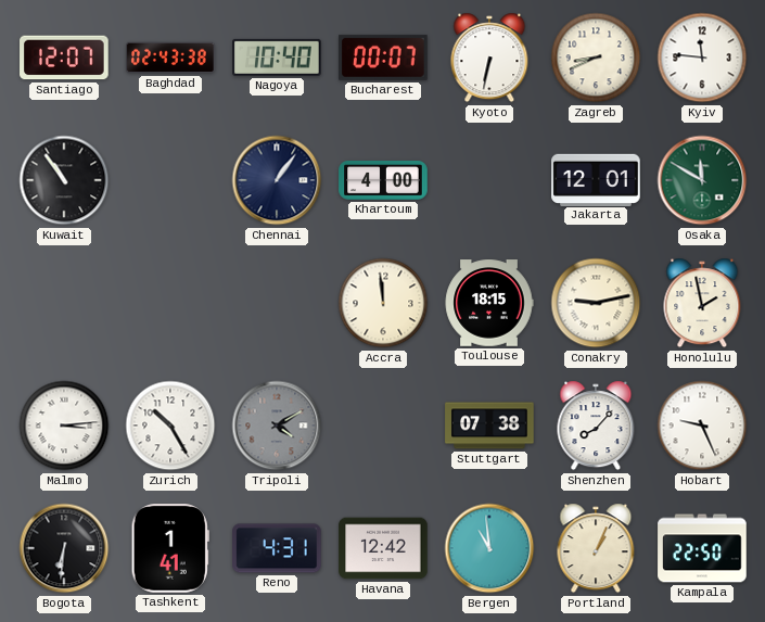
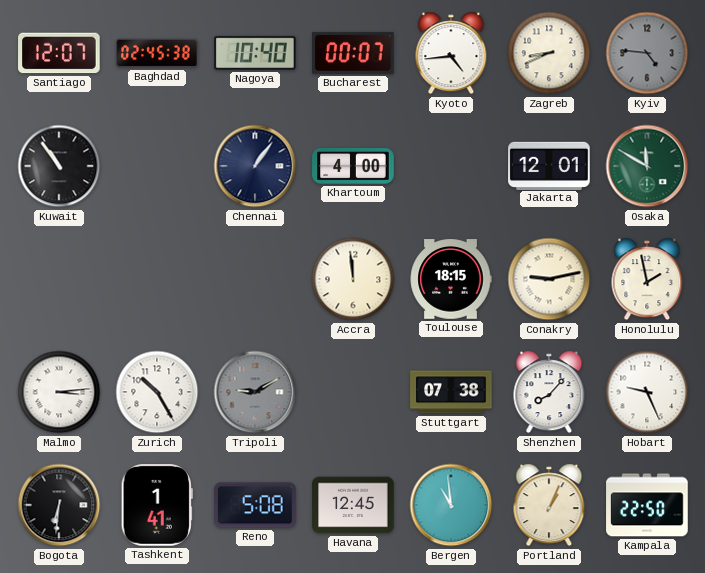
Baghdad: 02:43 -> 02:45
Kyoto: 6:32 -> 4:44
Kyiv: 11:46 -> 4:46
Kyiv dial: white -> grey
Tripoli: 4:10 -> 9:10
Reno: 4:31 -> 5:08
Havana: 12:42 -> 12:45
